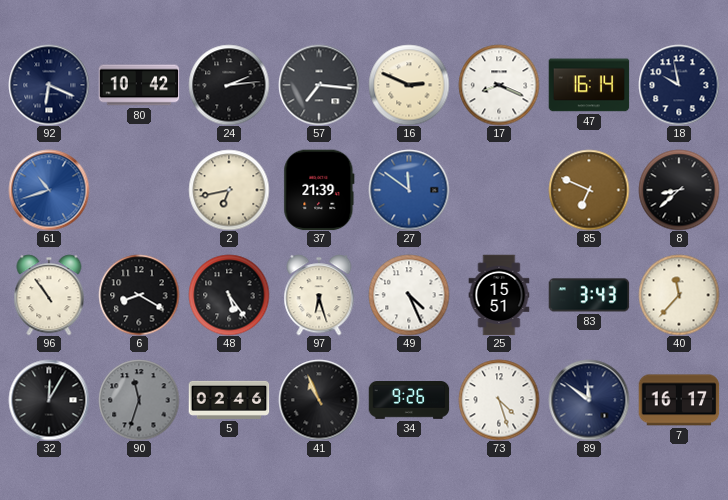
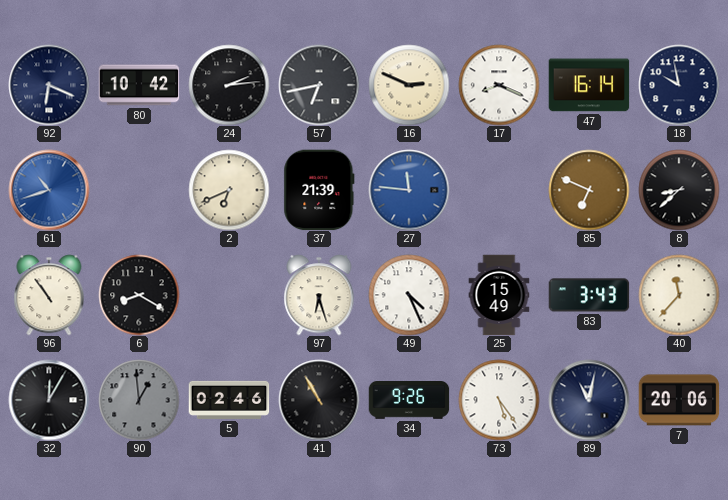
57: 7:16 -> 6:43
2: 6:43 -> 6:41
27: 11:51 -> 11:46
48: 5:24 -> none
25: 15:51 -> 15:49
90: 11:33 -> 12:59
41: 10:56 -> 10:55
73: 4:27 -> 5:24
89: 11:51 -> 11:02
7: 16:17 -> 20:06
